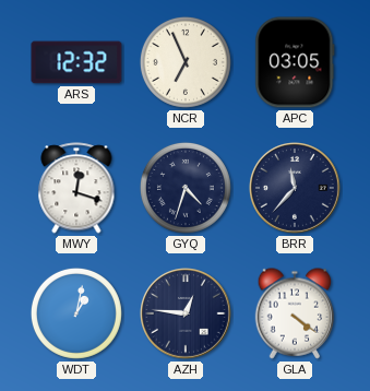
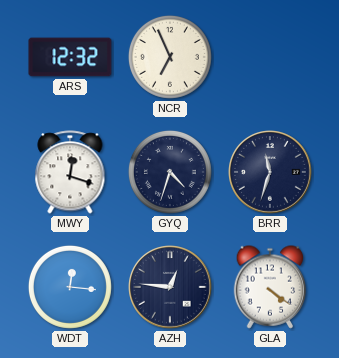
APC: 03:05 -> none
BRR: 11:37 -> 11:33
WDT: 1:02 -> 12:16
